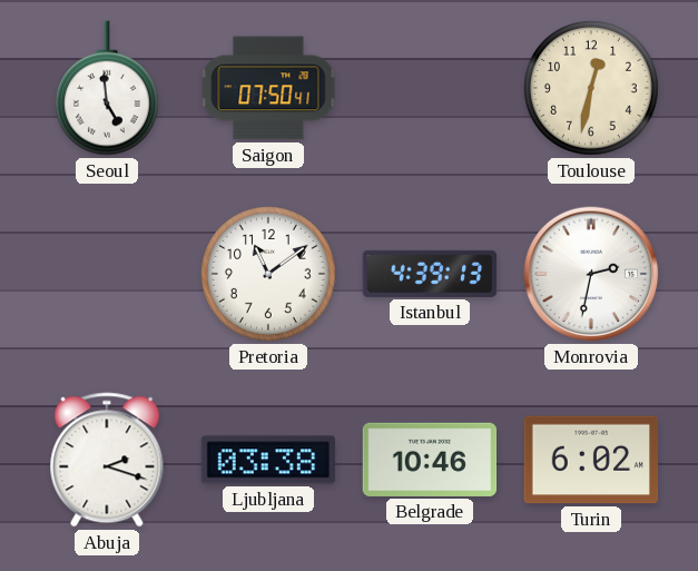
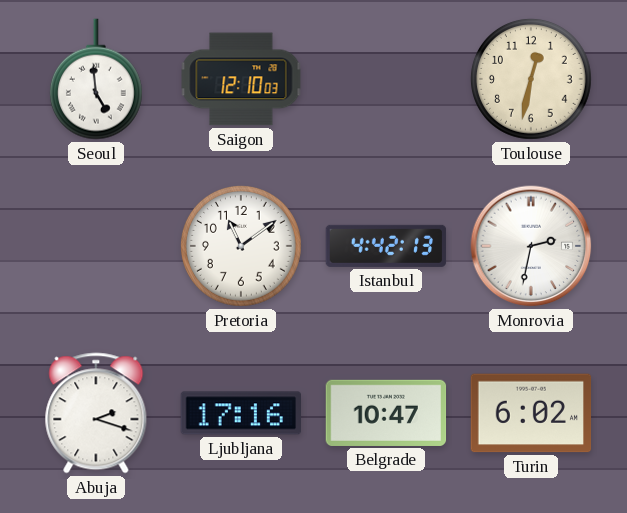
Saigon: 07:50 -> 12:10
Istanbul: 4:39 -> 4:42
Ljubljana: 03:38 -> 17:16
Belgrade: 10:46 -> 10:47
